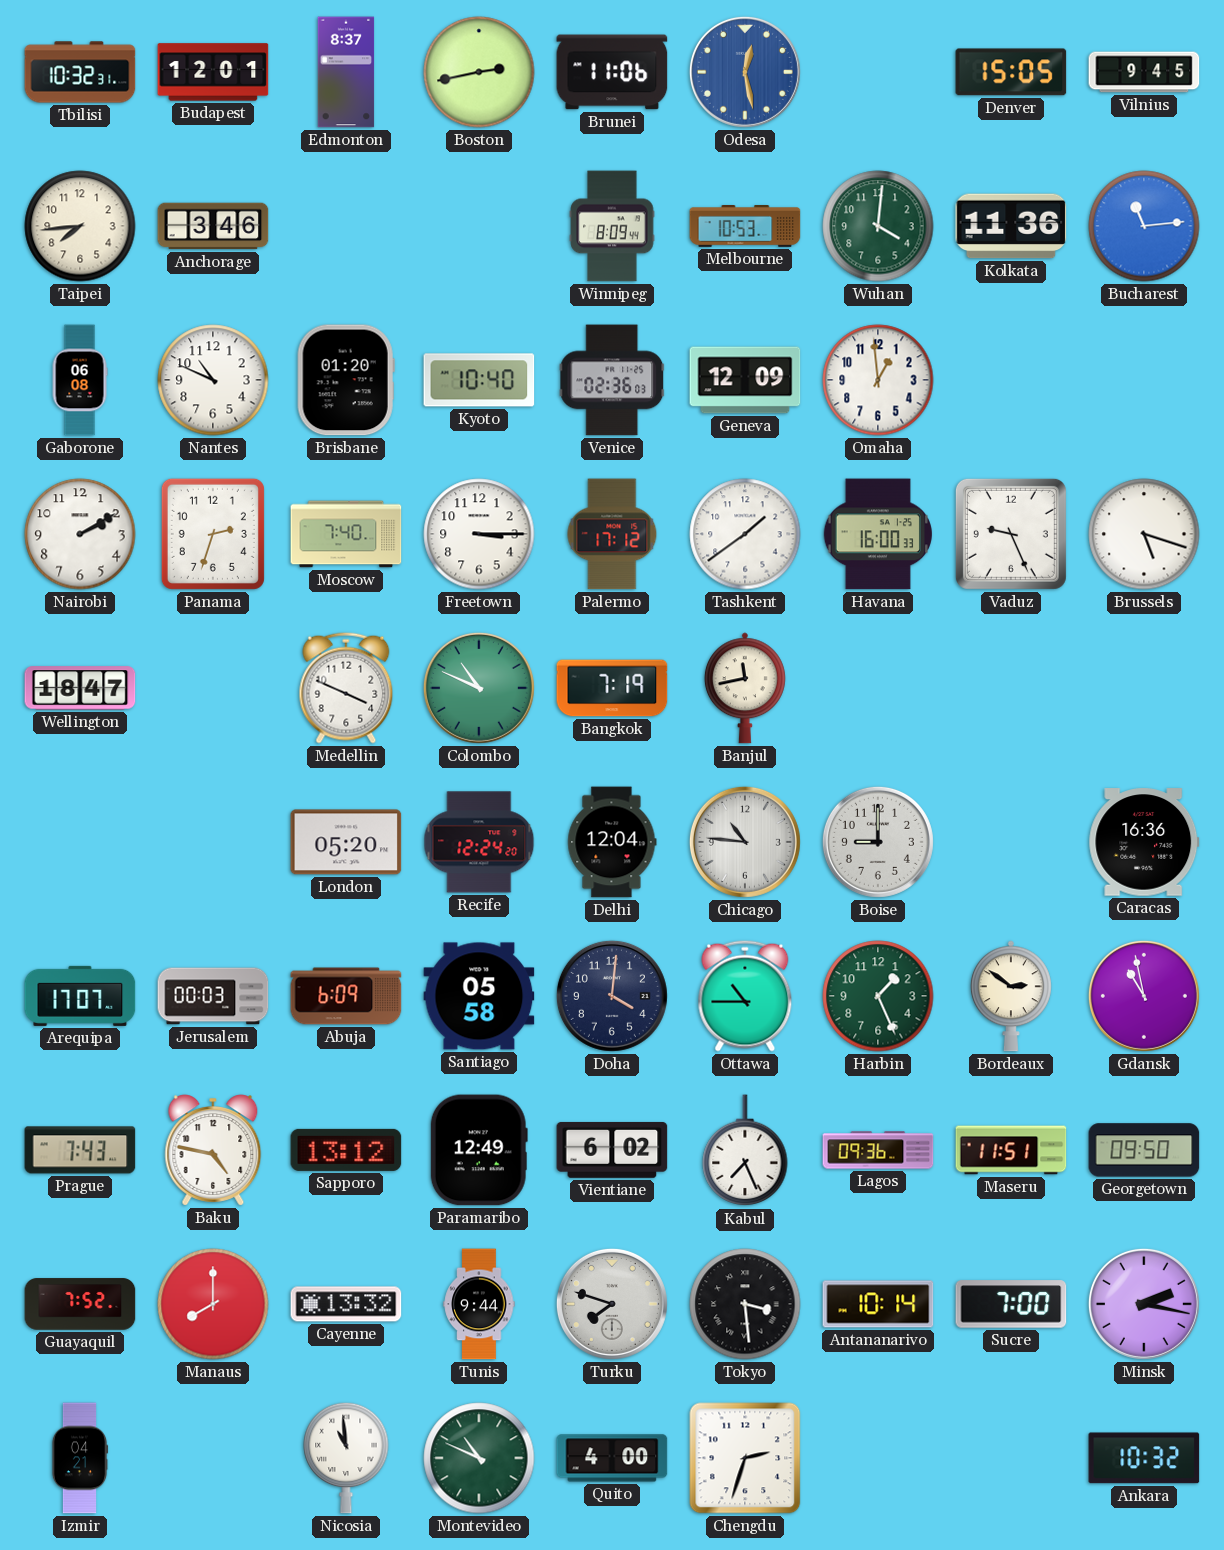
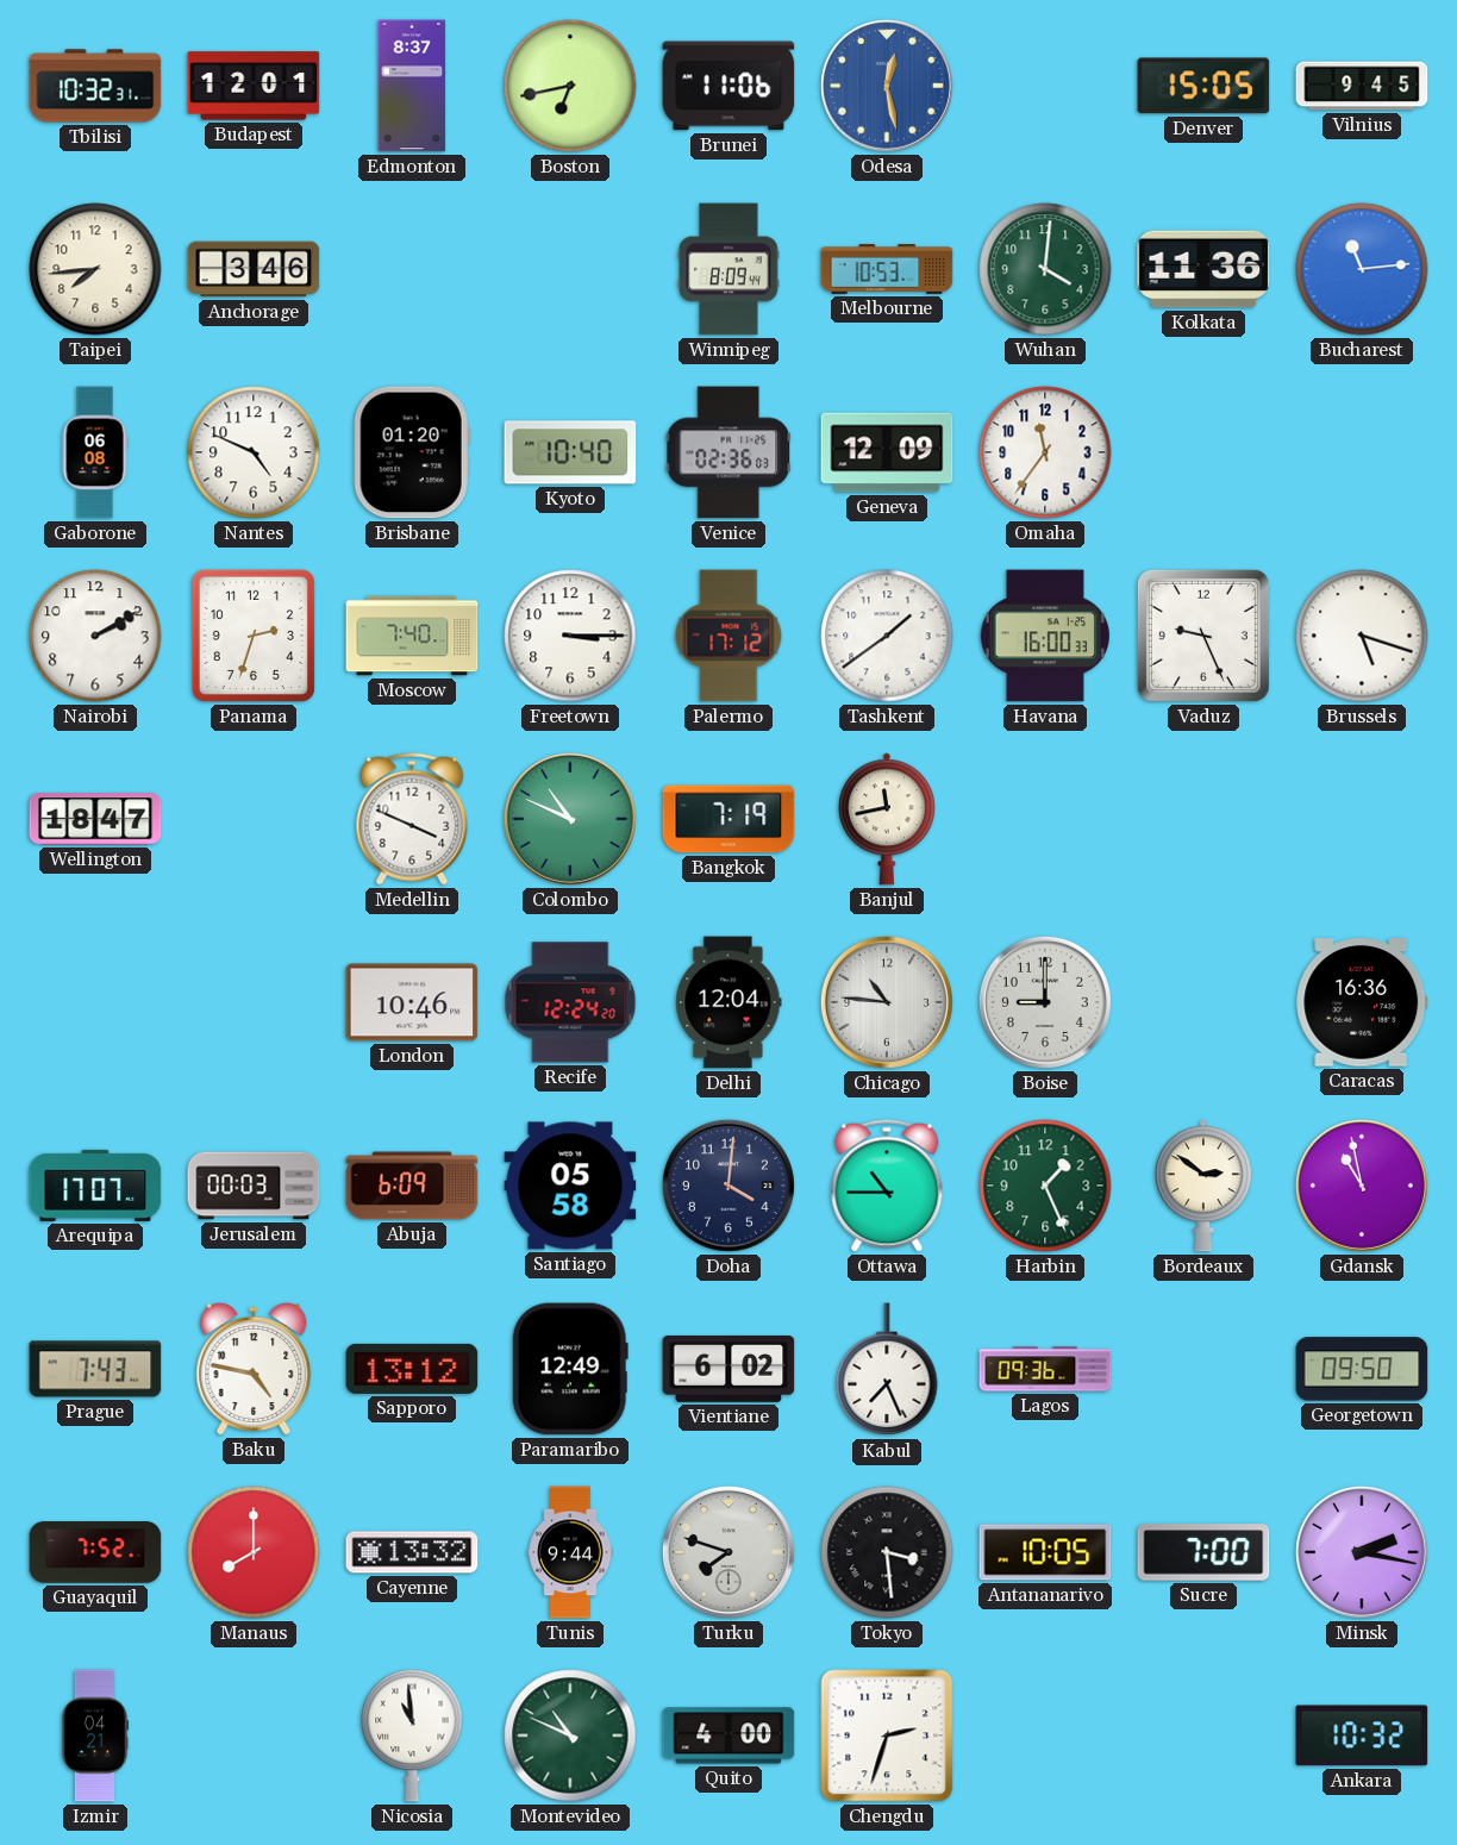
Boston: 2:43 -> 6:43
Nantes: 10:49 -> 4:49
Omaha: 12:59 -> 11:36
London: 05:20 -> 10:46
Maseru: 11:51 -> none
Antananarivo: 10:14 -> 10:05
